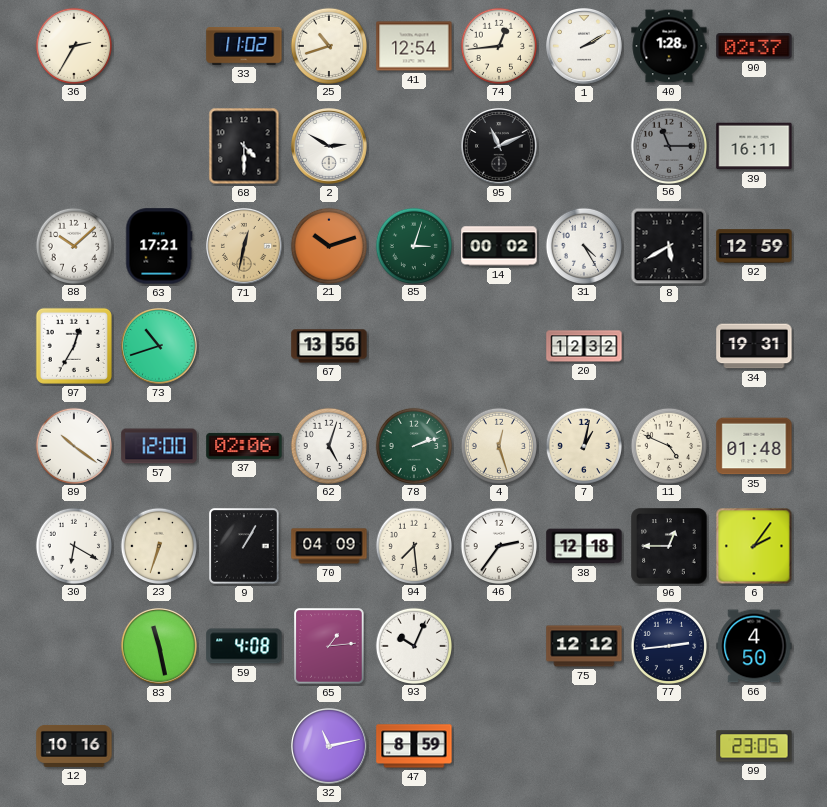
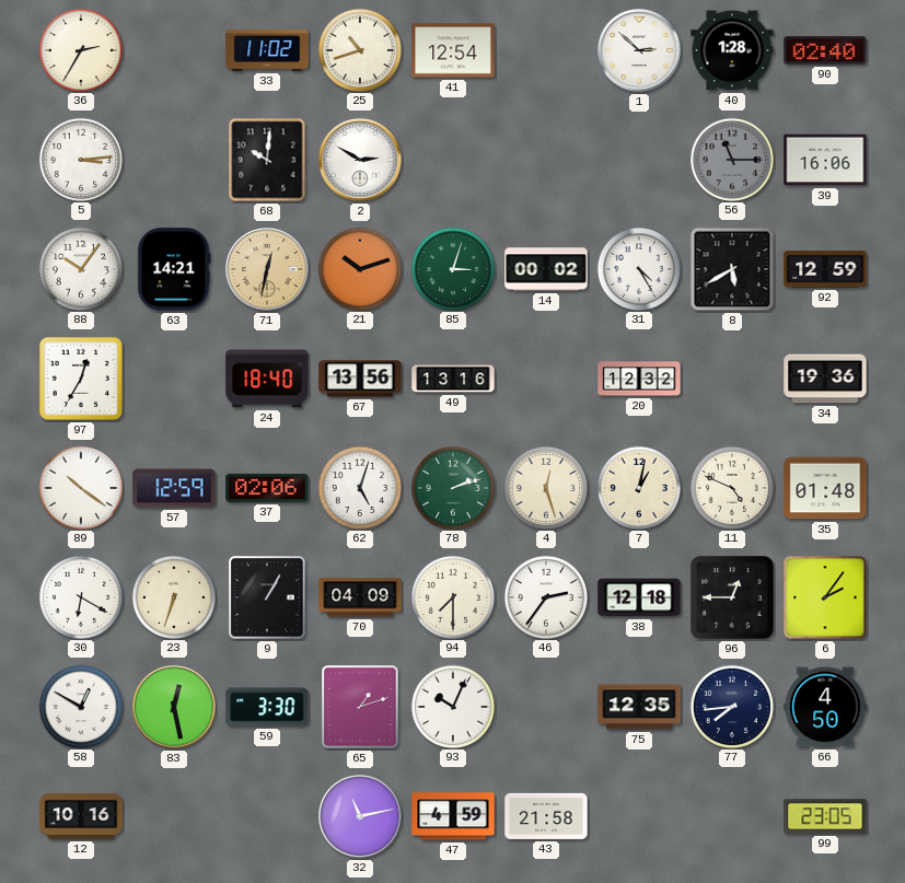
74: 12:44 -> none
1: 2:10 -> 2:52
90: 02:37 -> 02:40
5: none -> 3:14
68: 4:30 -> 10:01
95: 11:11 -> none
39: 16:11 -> 16:06
88: 10:08 -> 10:06
63: 17:21 -> 14:21
73: 10:42 -> none
24: none -> 18:40
49: none -> 13:16
34: 19:31 -> 19:36
57: 12:00 -> 12:59
94: 7:29 -> 7:30
58: none -> 12:50
83: 11:28 -> 12:28
59: 4:08 -> 3:30
65: 1:14 -> 1:12
75: 12:12 -> 12:35
77: 2:44 -> 7:44
47: 8:59 -> 4:59
43: none -> 21:58
